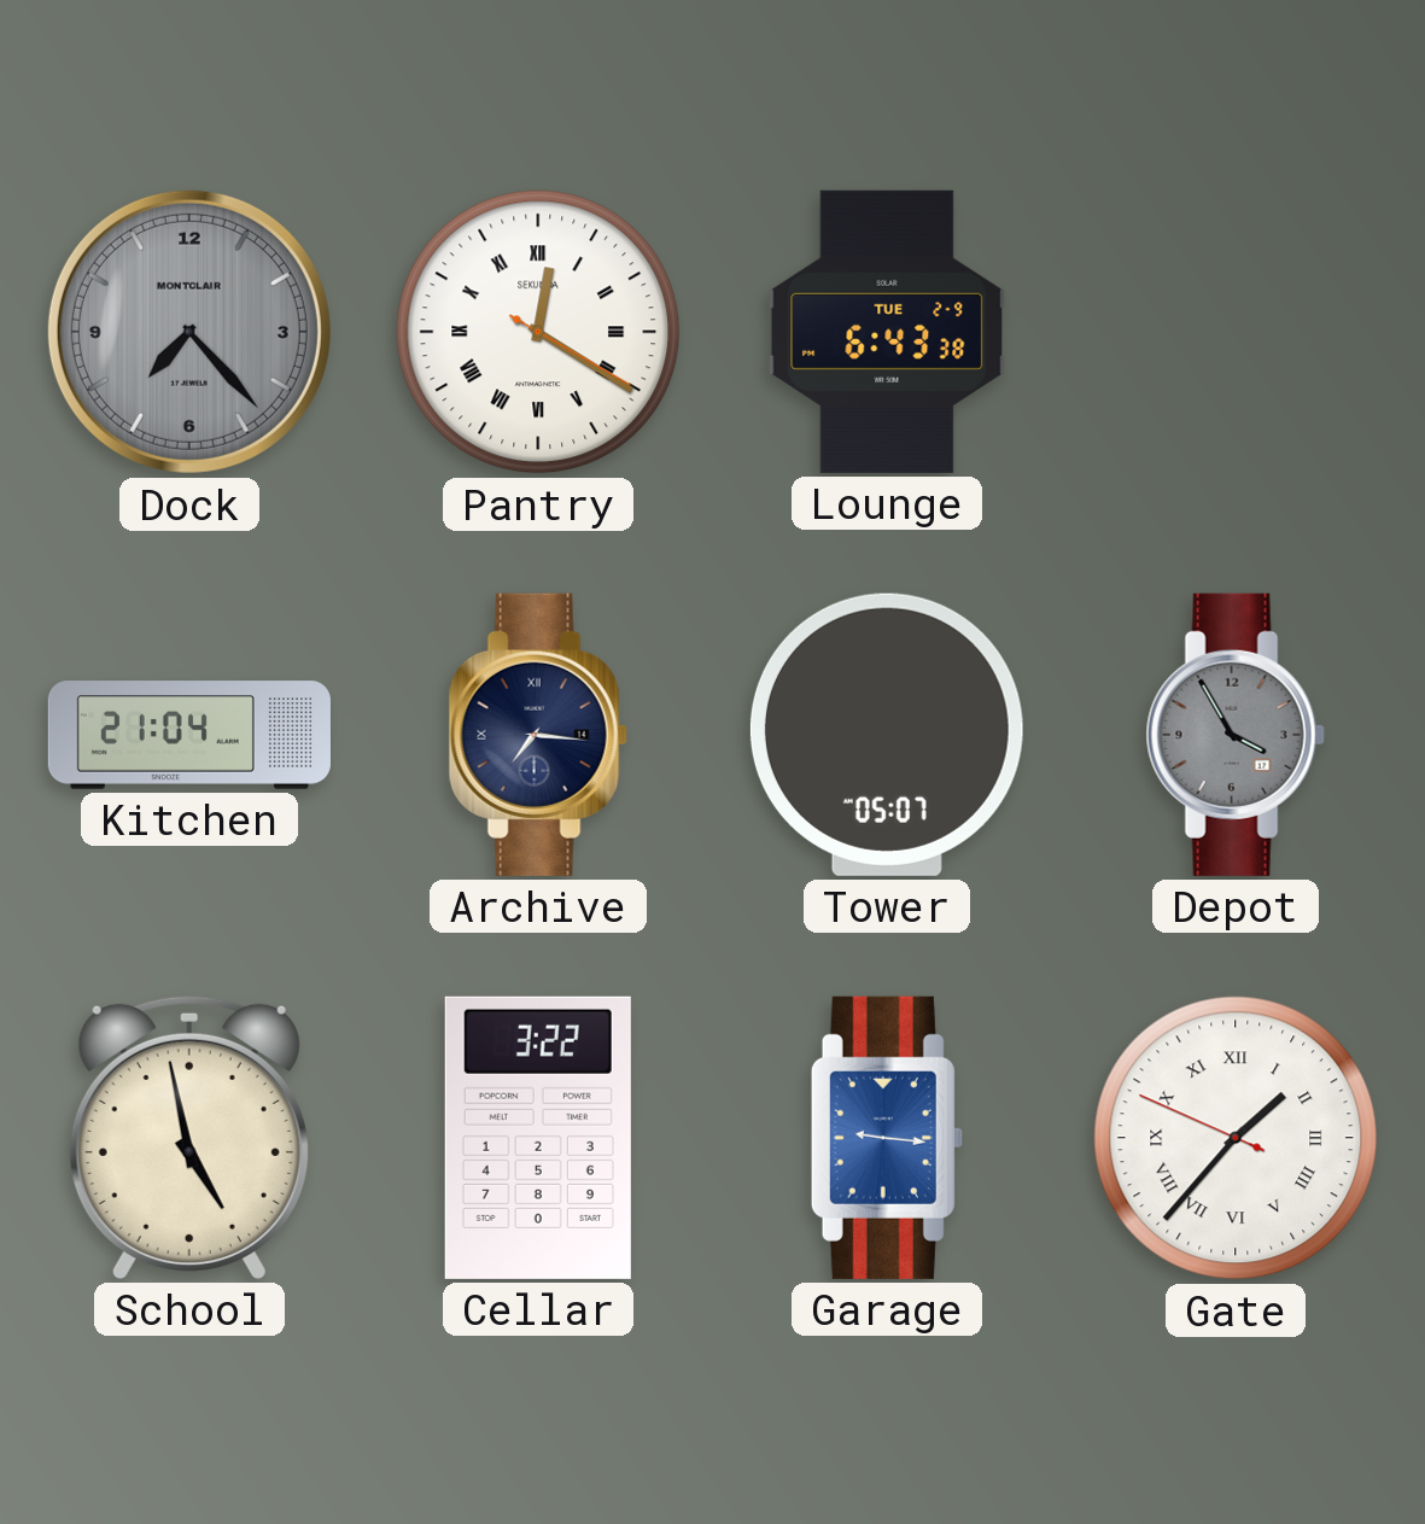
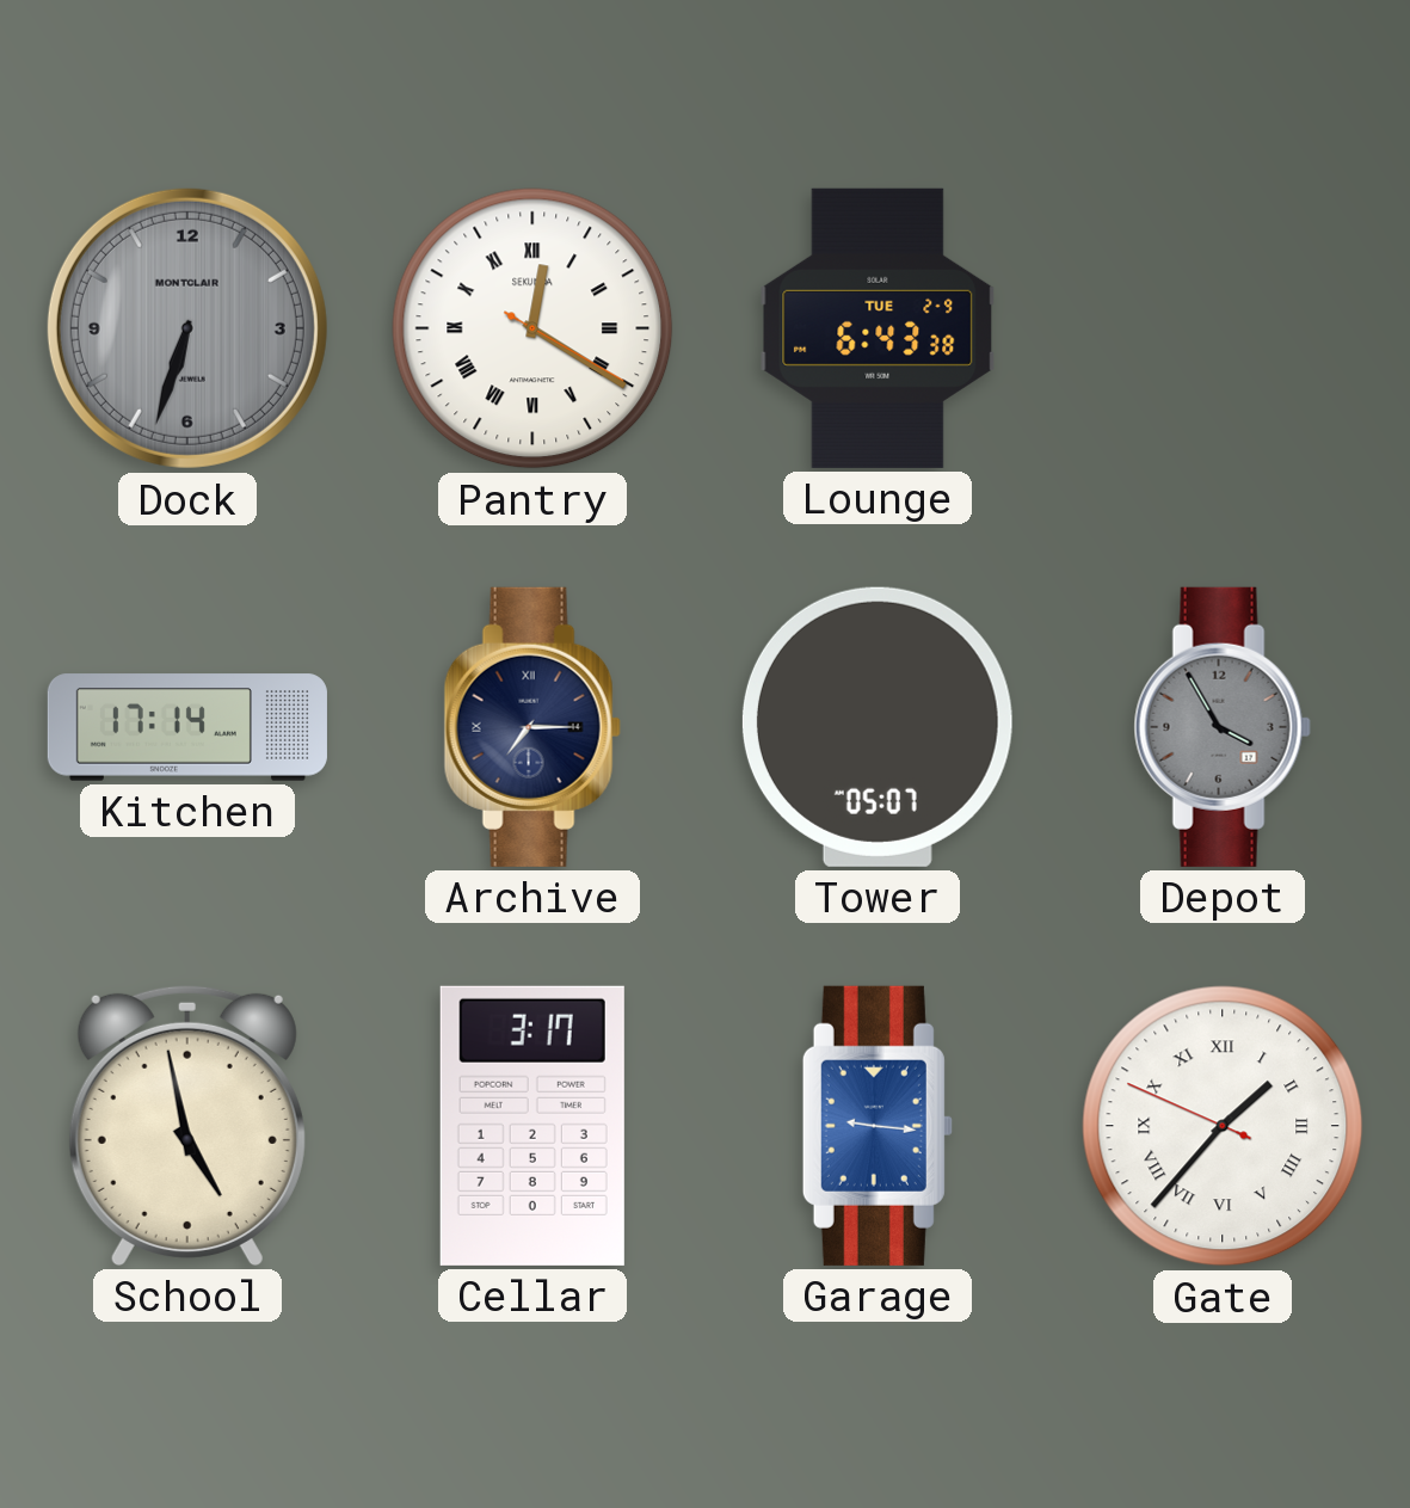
Dock: 7:23 -> 6:33
Kitchen: 21:04 -> 17:14
Archive: 7:16 -> 7:15
Cellar: 3:22 -> 3:17
